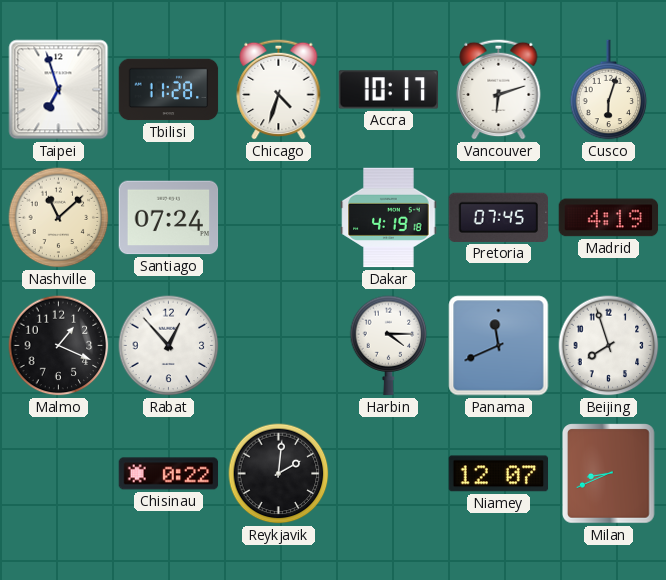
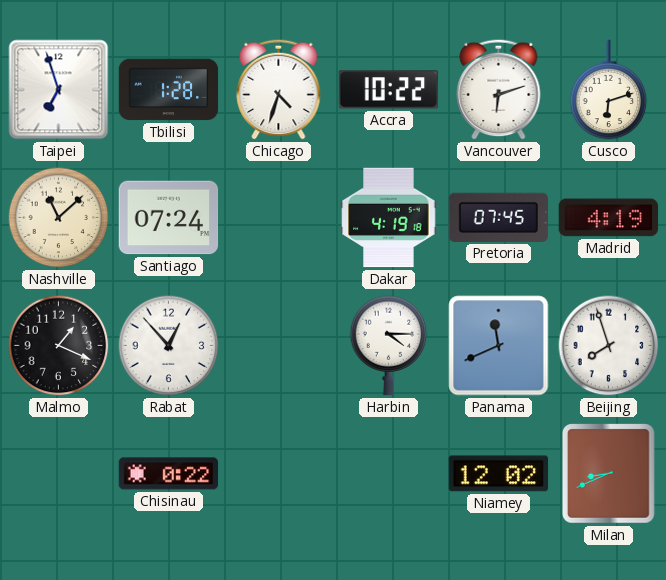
Tbilisi: 11:28 -> 1:28
Accra: 10:17 -> 10:22
Cusco: 6:03 -> 6:12
Reykjavik: 2:01 -> none
Niamey: 12:07 -> 12:02
